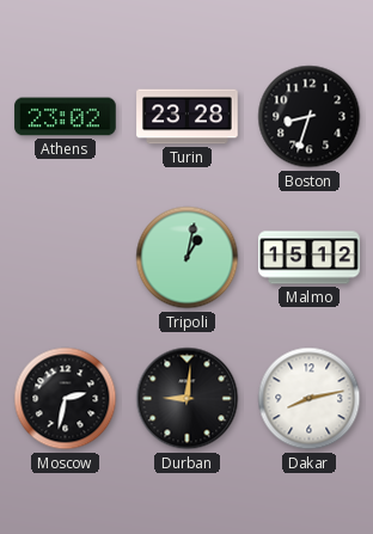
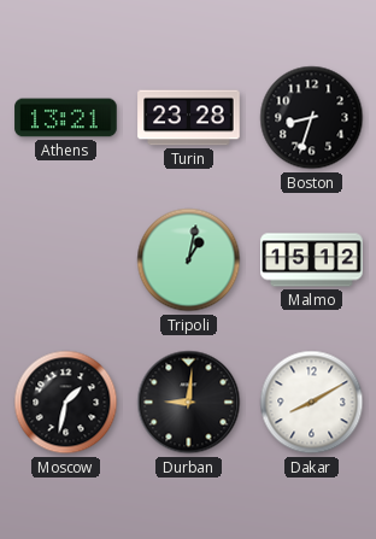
Athens: 23:02 -> 13:21
Moscow: 2:32 -> 1:32
Dakar: 8:13 -> 8:10
